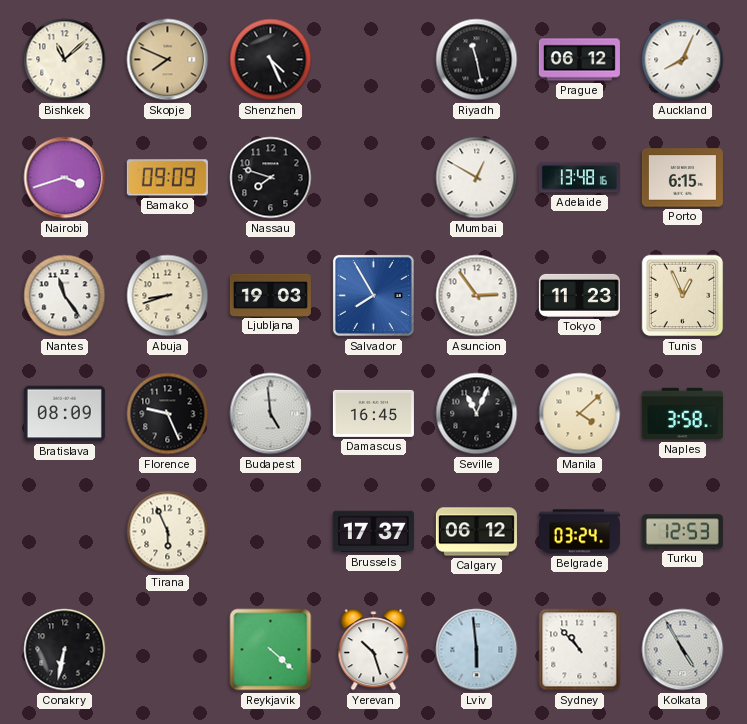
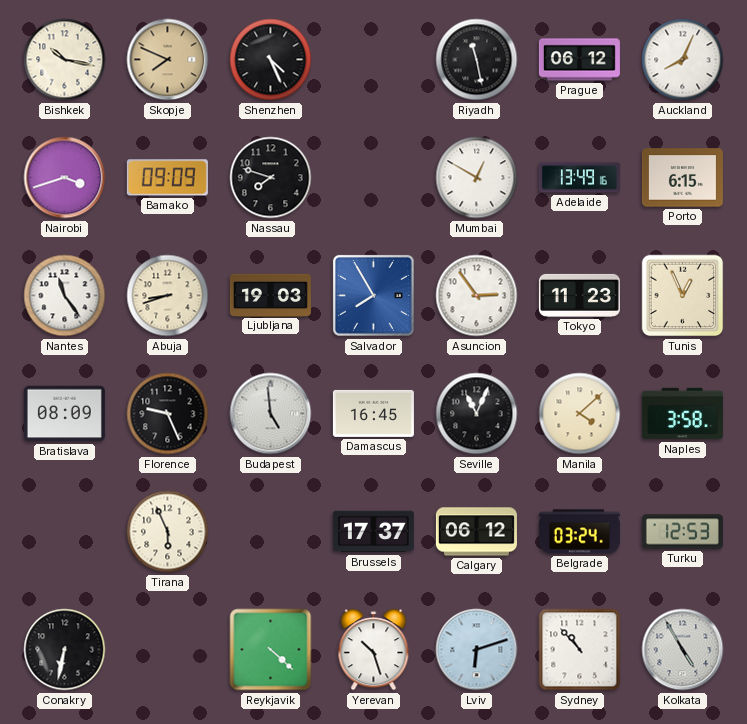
Bishkek: 11:08 -> 10:17
Adelaide: 13:48 -> 13:49
Lviv: 5:59 -> 6:12
